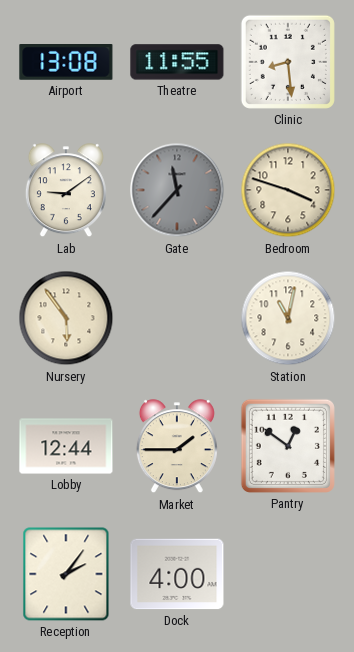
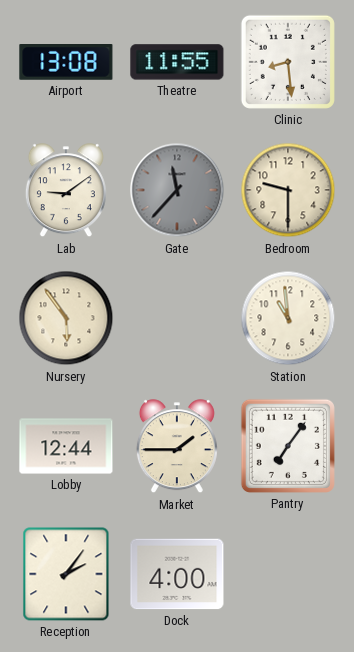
Bedroom: 3:48 -> 9:30
Station: 11:02 -> 10:59
Pantry: 12:51 -> 7:06
